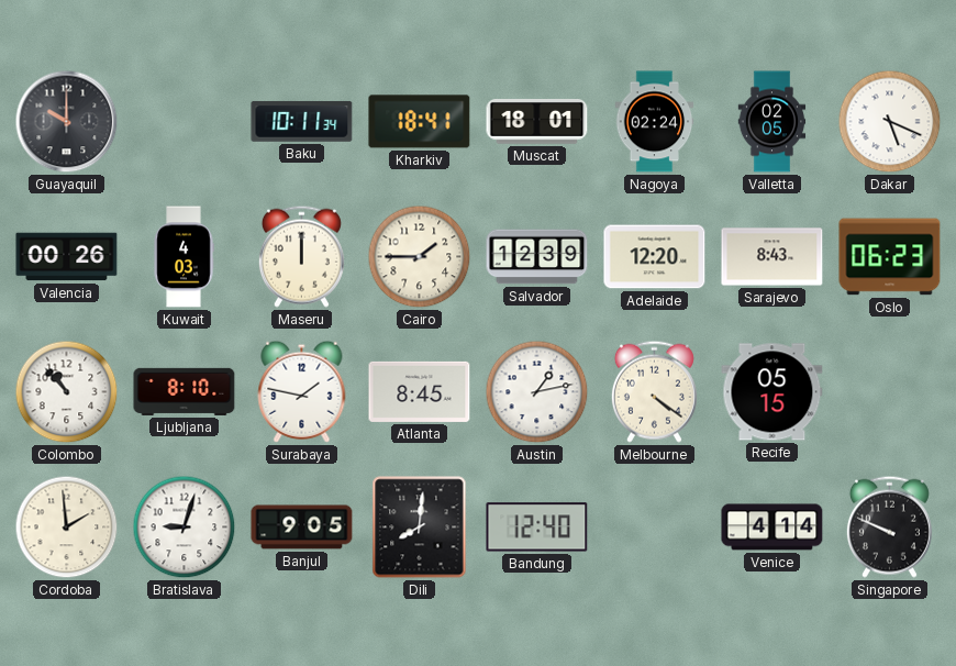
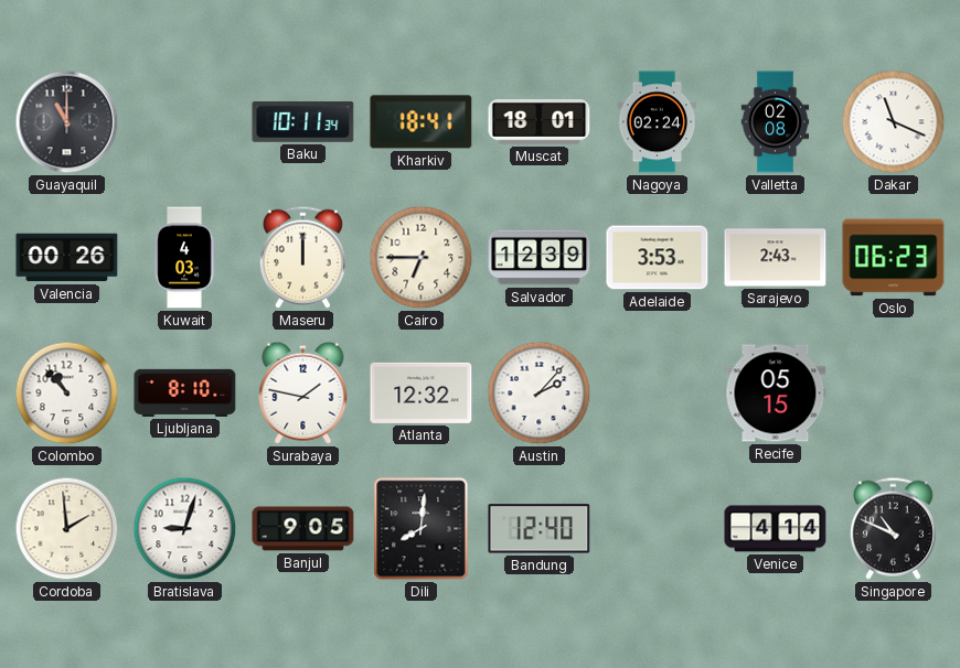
Guayaquil: 10:00 -> 11:00
Valletta: 02:05 -> 02:08
Dakar: 5:19 -> 11:19
Cairo: 1:45 -> 6:45
Adelaide: 12:20 -> 3:53
Sarajevo: 8:43 -> 2:43
Atlanta: 8:45 -> 12:32
Austin: 1:13 -> 2:07
Melbourne: 4:21 -> none
Singapore: 9:49 -> 10:49
